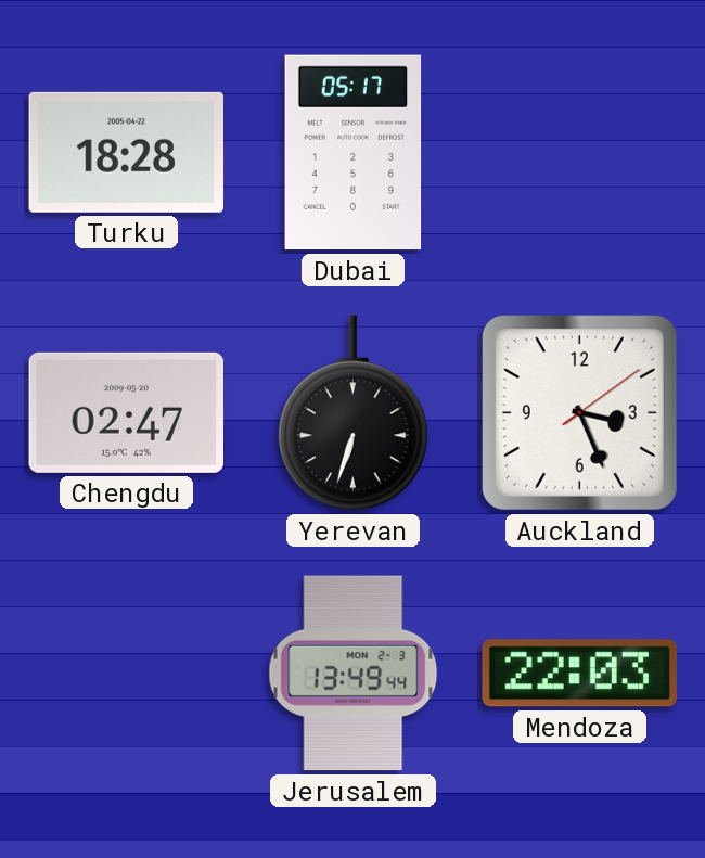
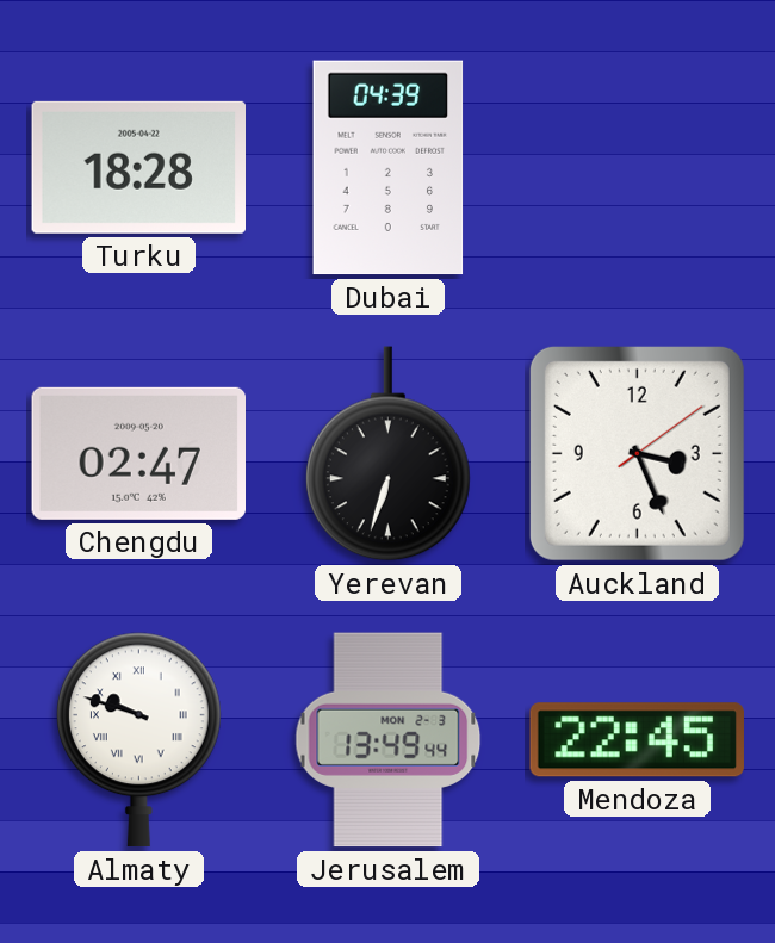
Dubai: 05:17 -> 04:39
Almaty: none -> 9:48
Mendoza: 22:03 -> 22:45
